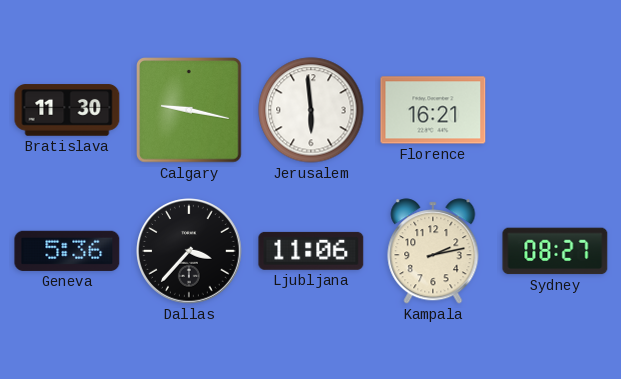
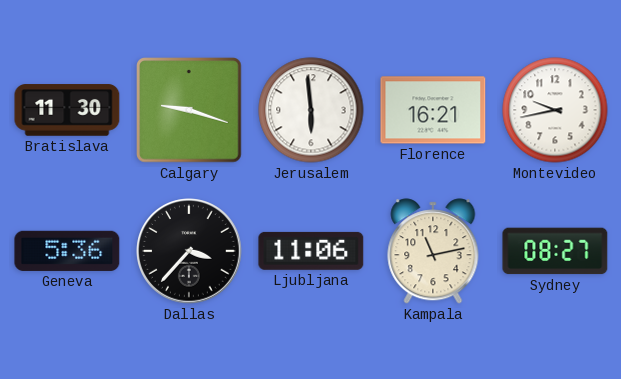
Calgary: 9:17 -> 9:18
Montevideo: none -> 9:43
Kampala: 2:13 -> 11:13
